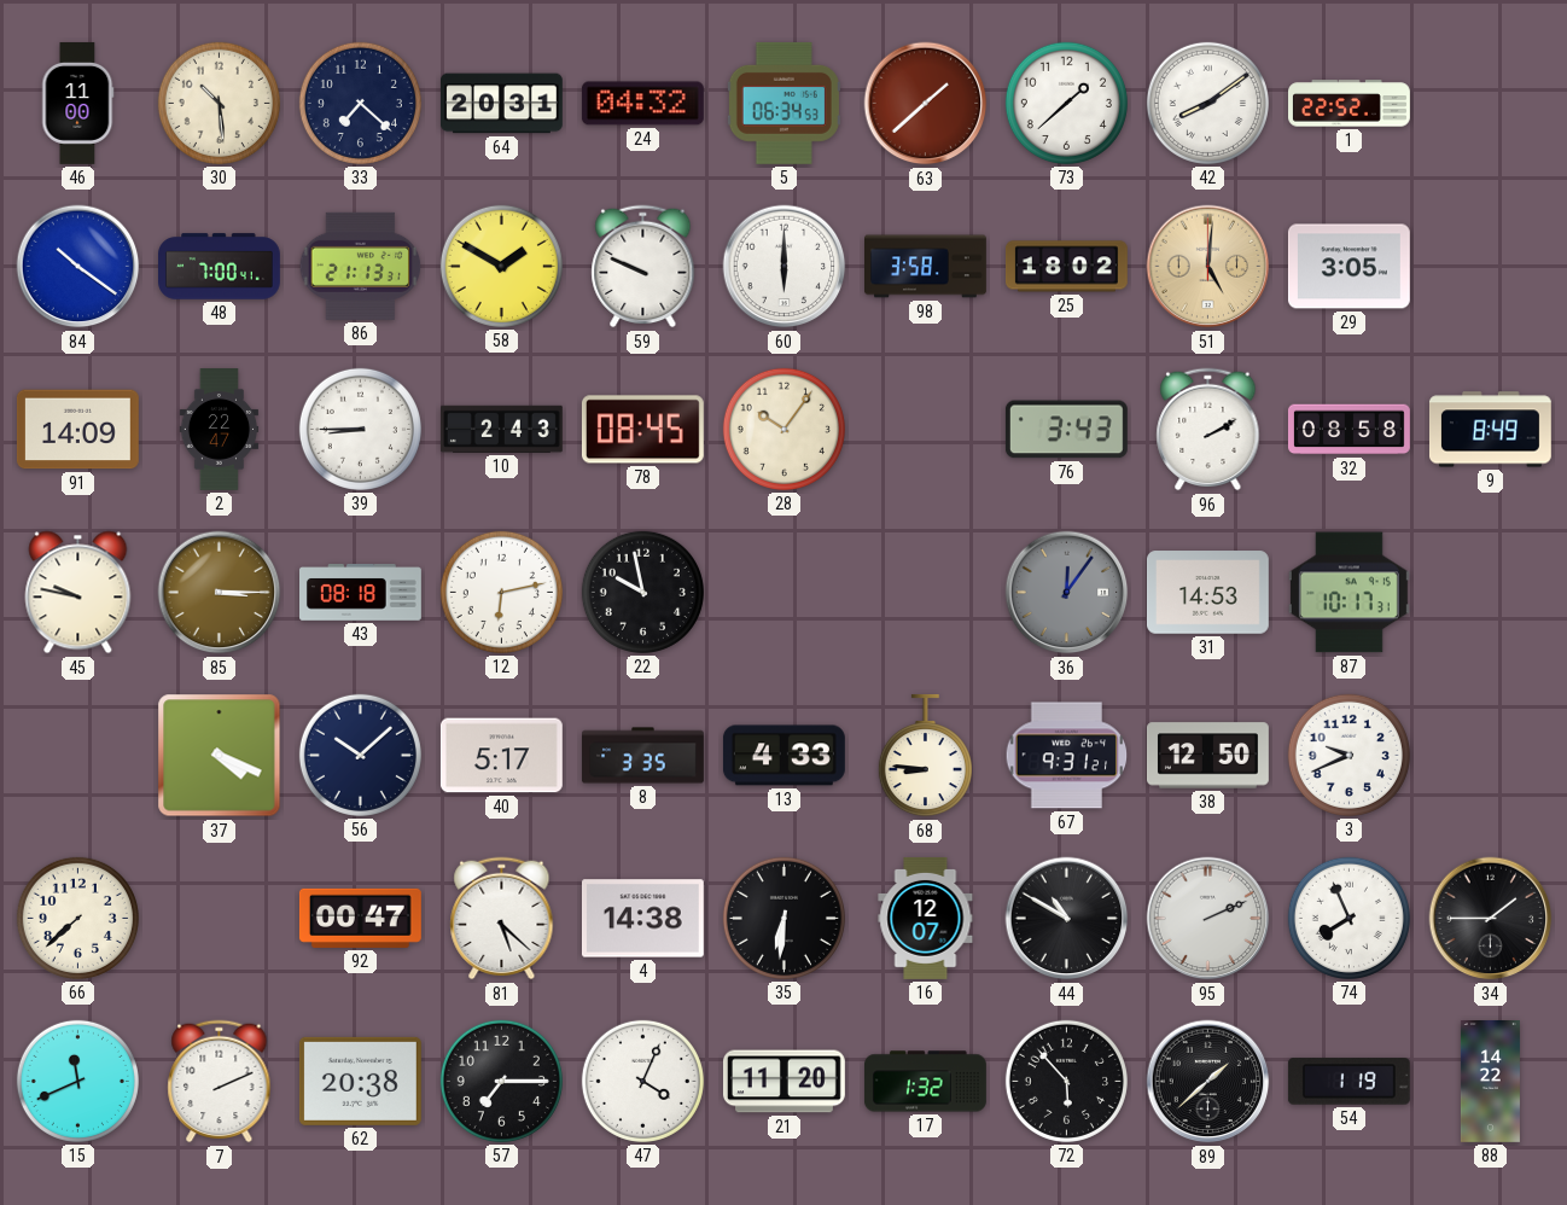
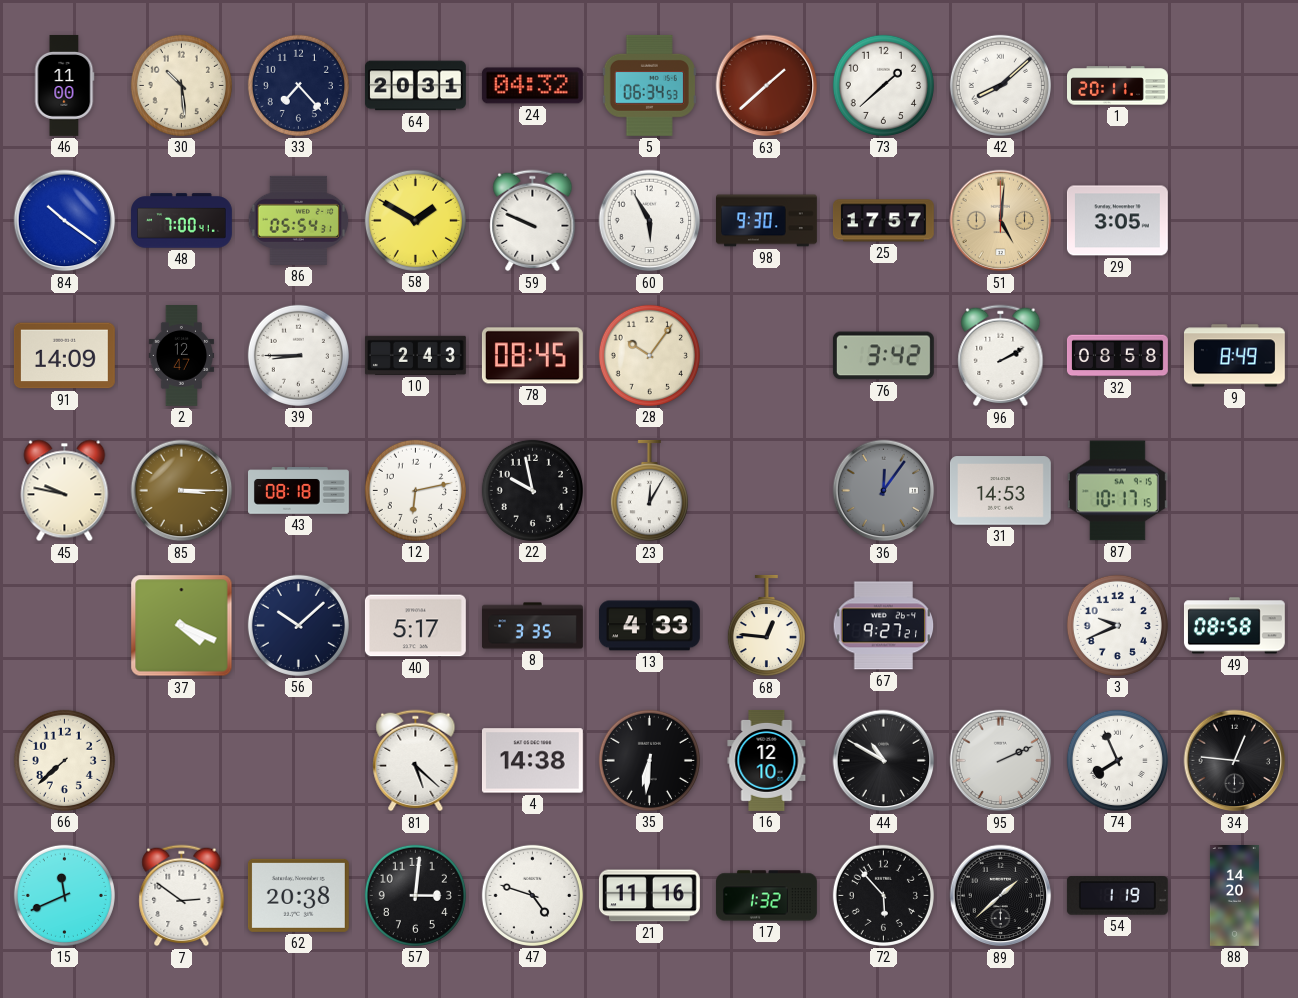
33: 7:22 -> 7:23
42: 8:09 -> 8:08
1: 22:52 -> 20:11
86: 21:13 -> 05:54
60: 6:00 -> 5:55
98: 3:58 -> 9:30
25: 18:02 -> 17:57
2: 22:47 -> 12:47
76: 3:43 -> 3:42
23: none -> 12:05
87: 10:17:31 -> 10:17:15
68: 8:46 -> 12:46
67: 9:31 -> 9:27
38: 12:50 -> none
49: none -> 08:58
92: 00:47 -> none
16: 12:07 -> 12:10
34: 1:45 -> 12:46
7: 2:11 -> 2:51
57: 7:15 -> 3:01
47: 4:04 -> 4:48
21: 11:20 -> 11:16
88: 14:22 -> 14:20
